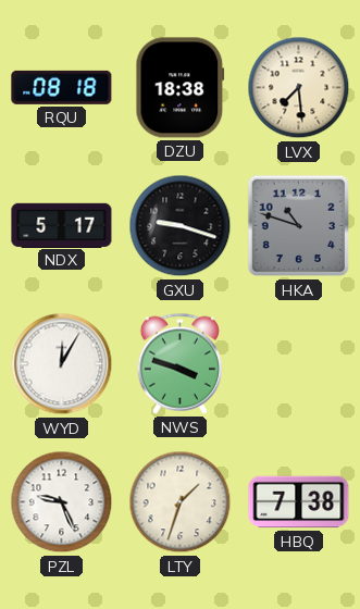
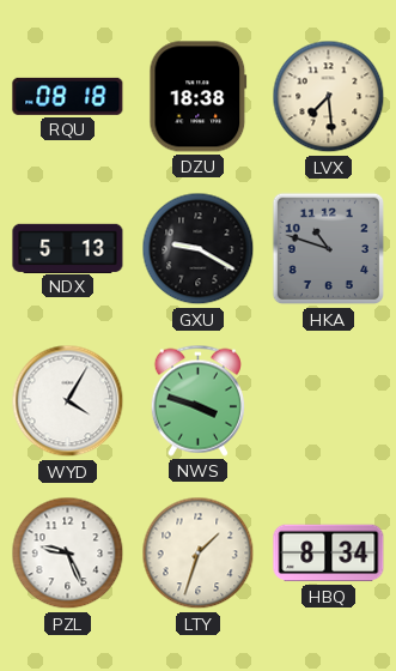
NDX: 5:17 -> 5:13
GXU: 9:18 -> 9:20
WYD: 12:05 -> 4:05
HBQ: 7:38 -> 8:34
